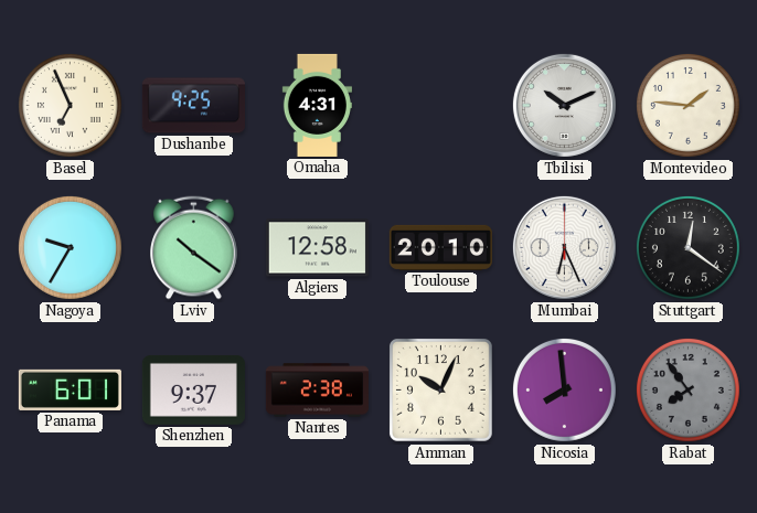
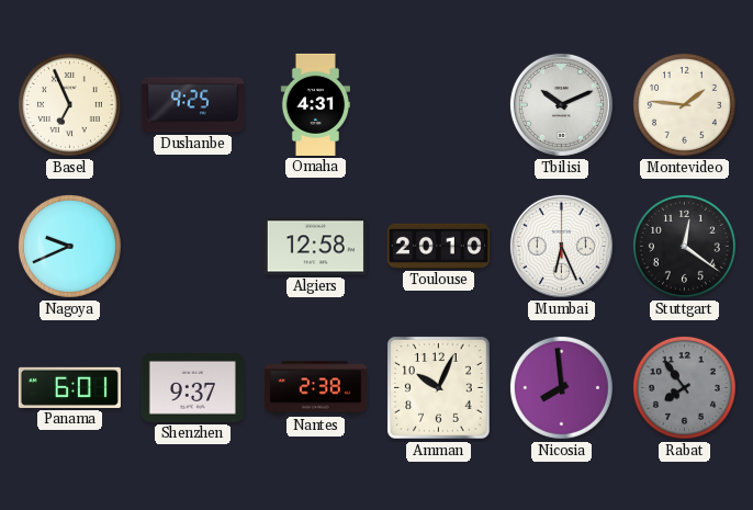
Nagoya: 9:35 -> 9:41
Lviv: 10:21 -> none
